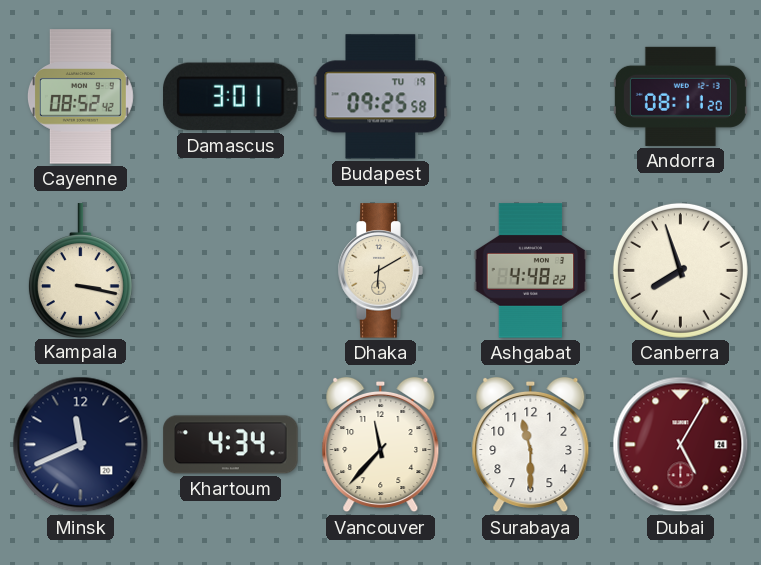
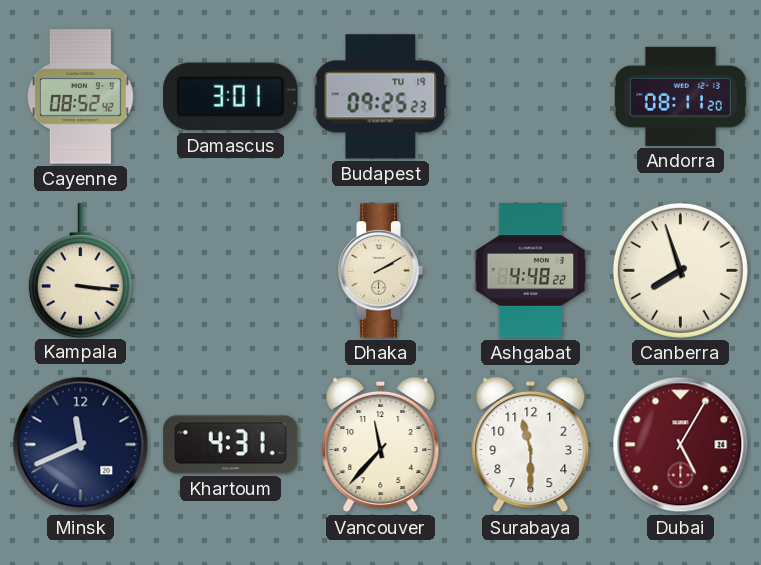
Budapest: 09:25:58 -> 09:25:23
Kampala: 3:17 -> 3:16
Dhaka: 6:10 -> 2:10
Khartoum: 4:34 -> 4:31
